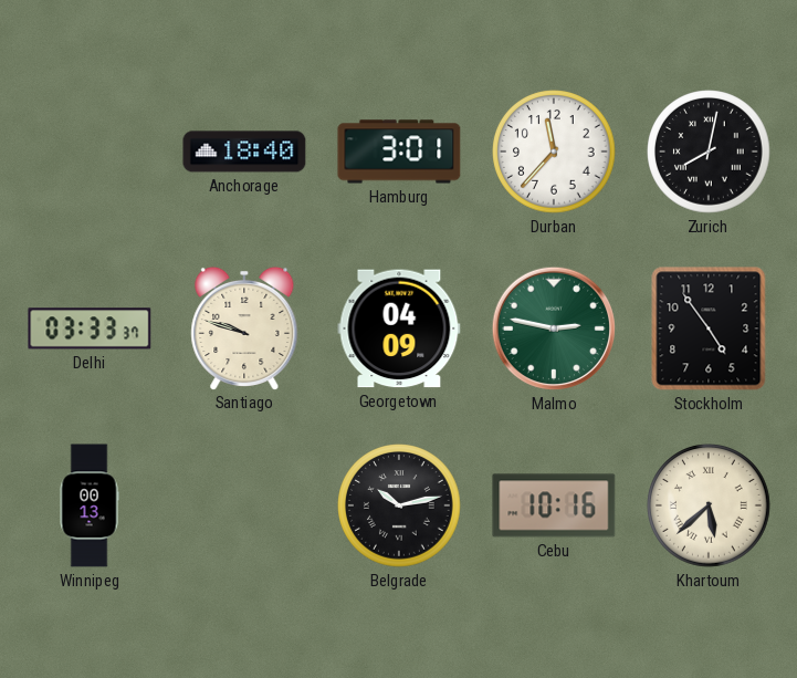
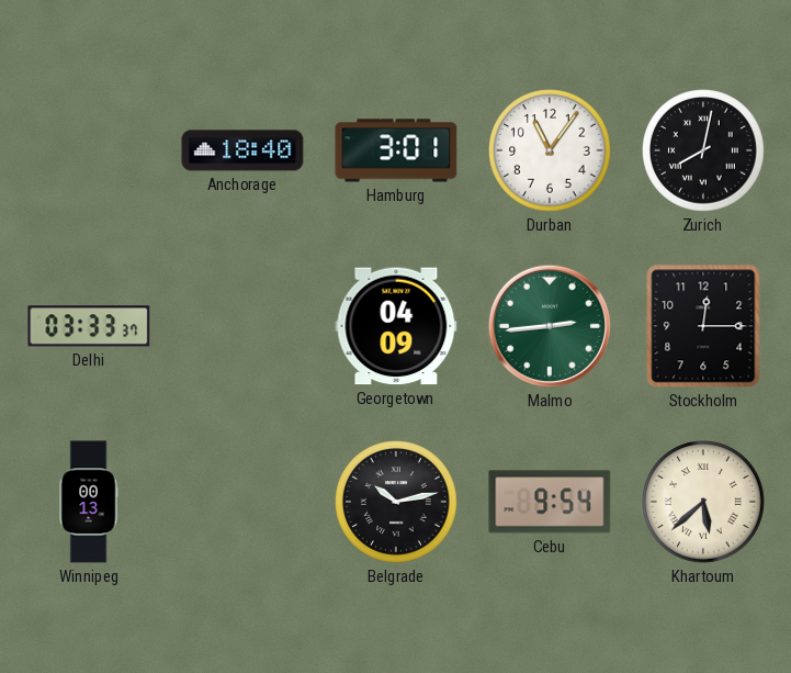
Durban: 11:37 -> 11:06
Santiago: 9:48 -> none
Malmo: 2:47 -> 2:44
Stockholm: 4:54 -> 12:15
Cebu: 10:16 -> 9:54
